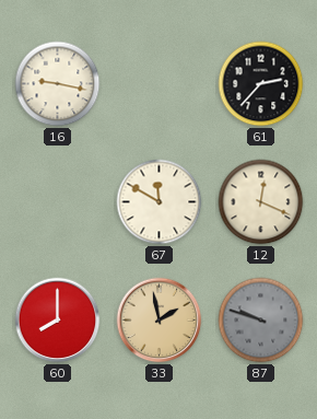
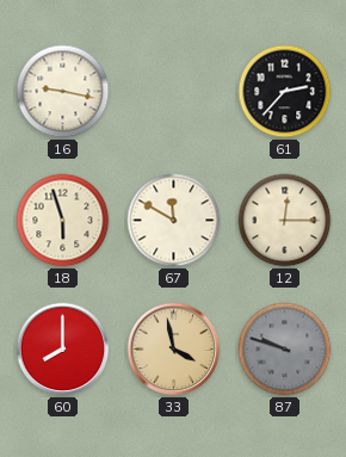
18: none -> 5:57
12: 12:19 -> 12:15
33: 1:58 -> 3:58
